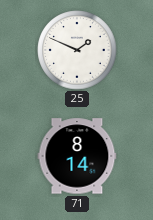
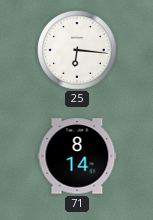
25: 1:49 -> 6:16
